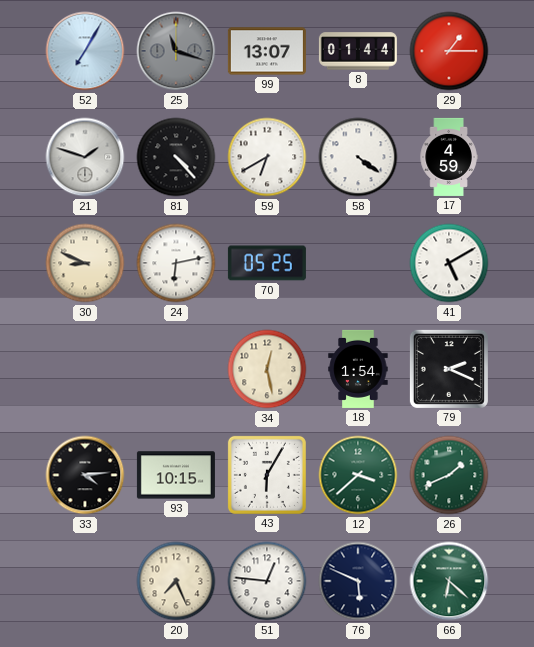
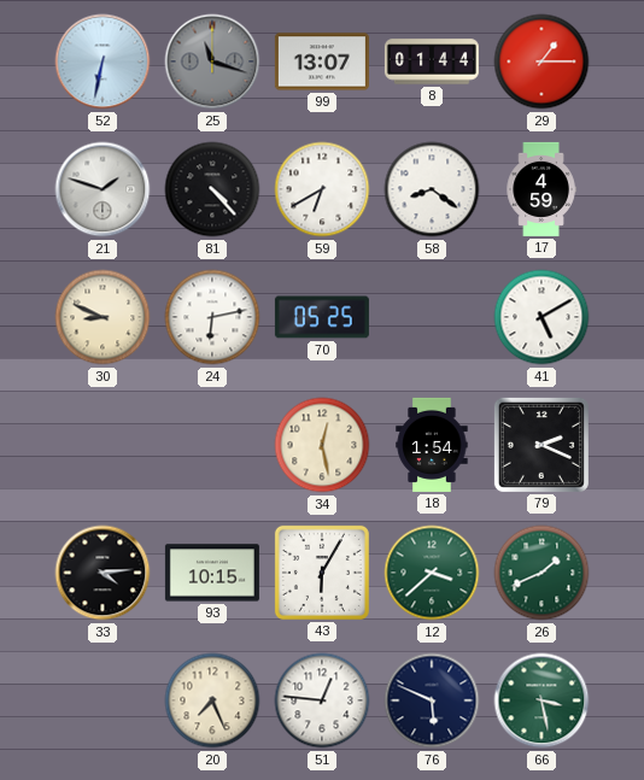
52: 7:05 -> 6:32
58: 4:21 -> 8:21
66: 6:22 -> 3:28
